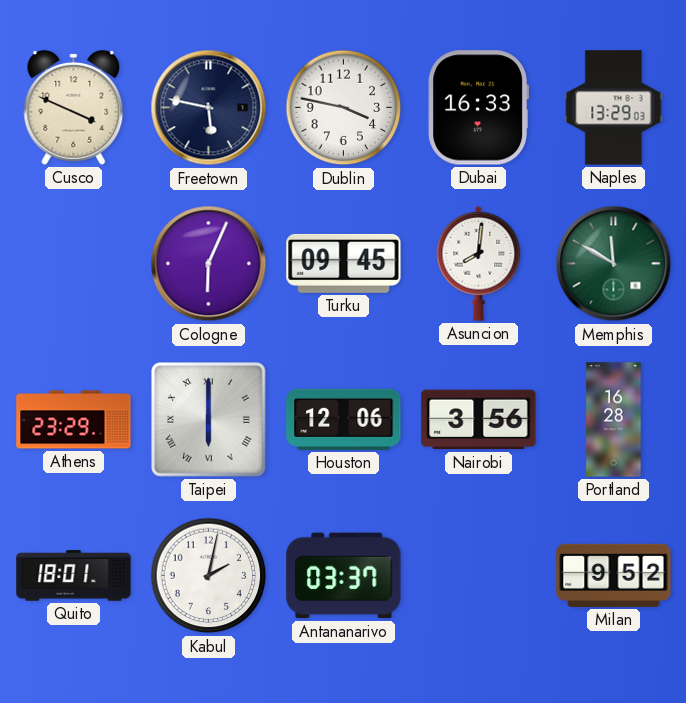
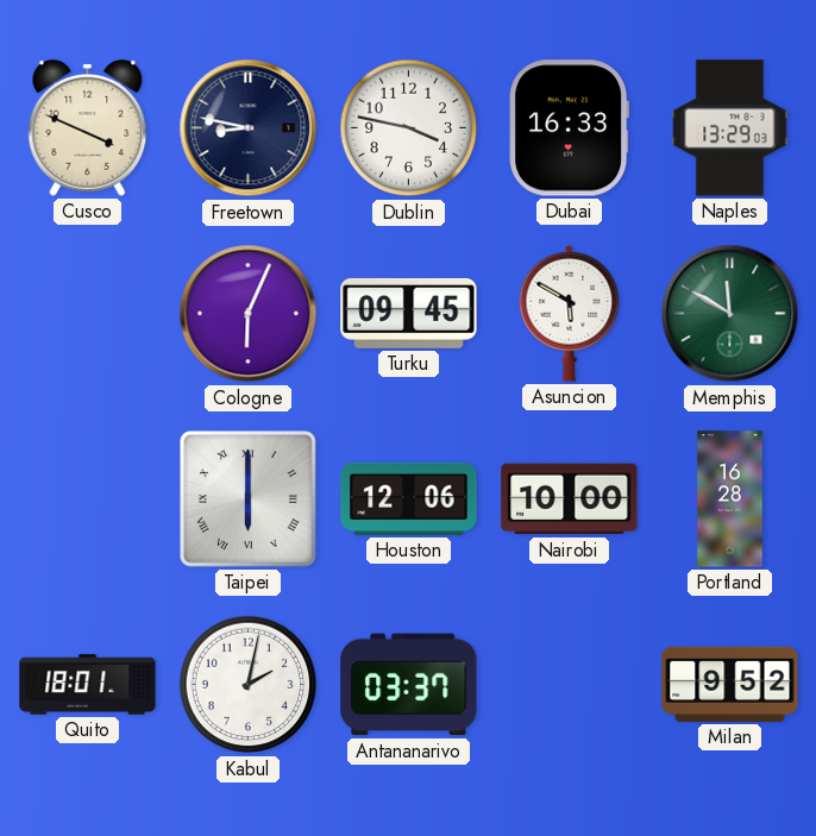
Freetown: 5:47 -> 8:47
Asuncion: 8:01 -> 5:50
Athens: 23:29 -> none
Nairobi: 3:56 -> 10:00
